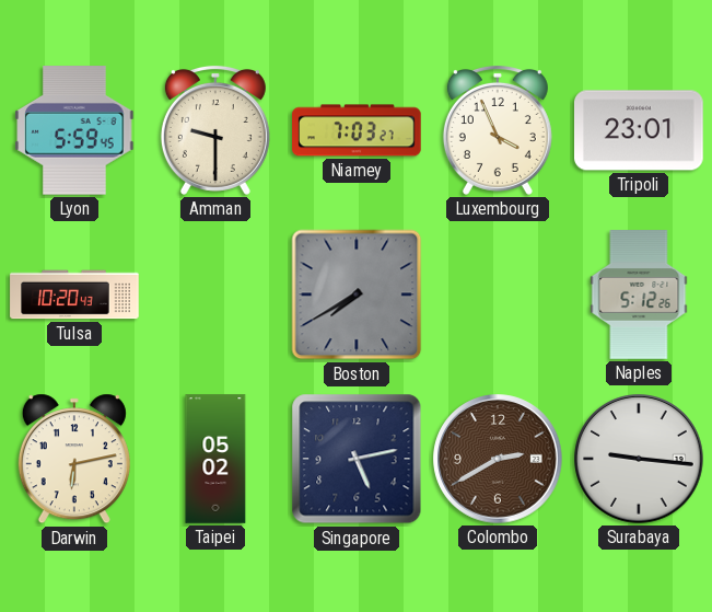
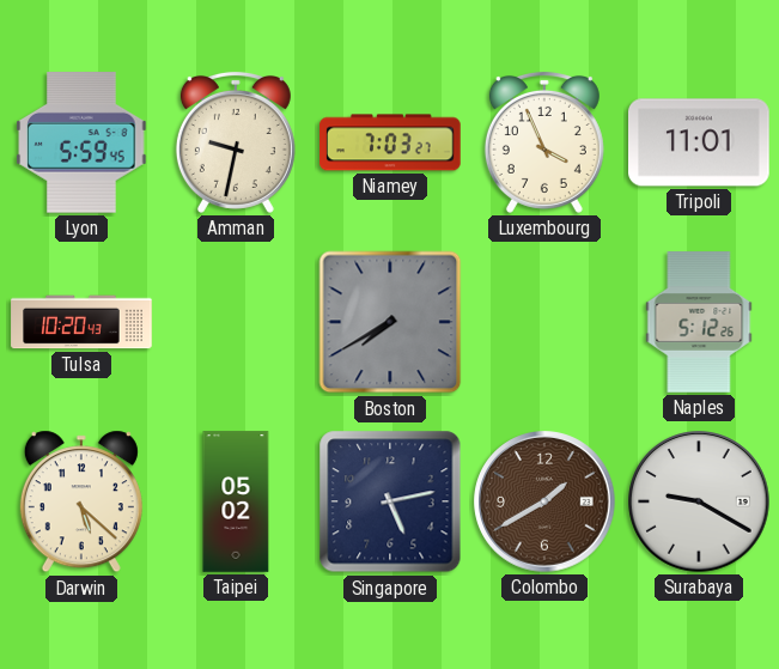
Amman: 9:30 -> 9:32
Tripoli: 23:01 -> 11:01
Darwin: 6:13 -> 5:22
Colombo: 2:40 -> 1:40
Surabaya: 9:16 -> 9:20
